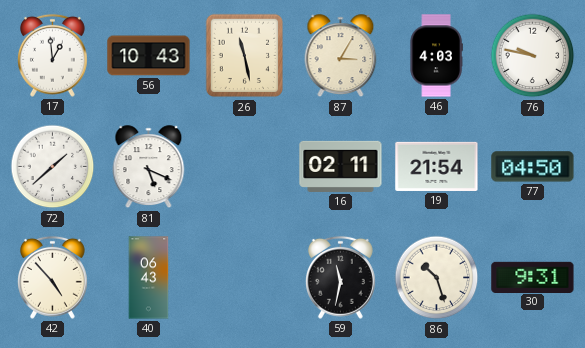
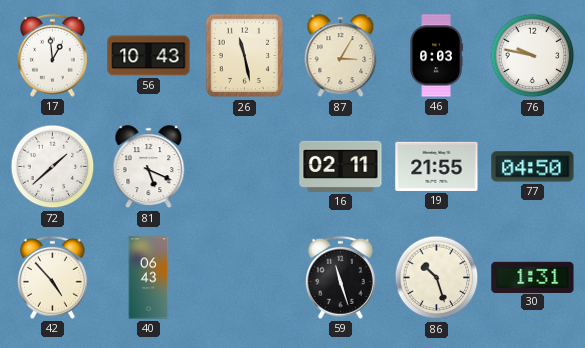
46: 4:03 -> 0:03
19: 21:54 -> 21:55
59: 11:32 -> 11:27
30: 9:31 -> 1:31
